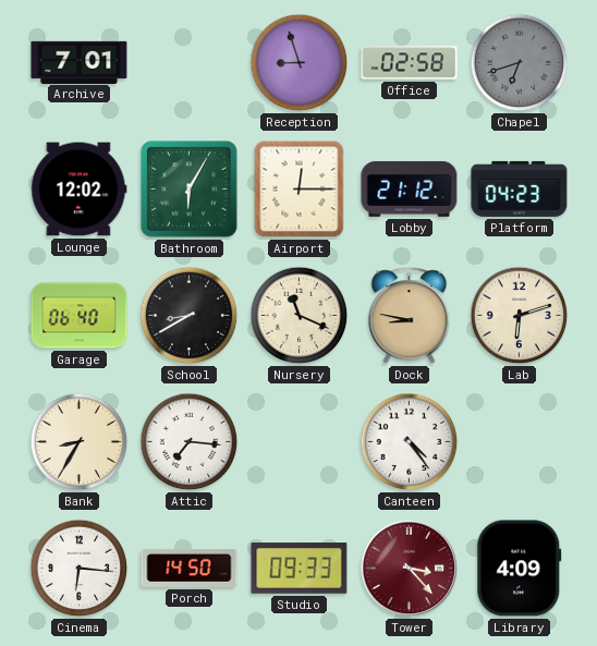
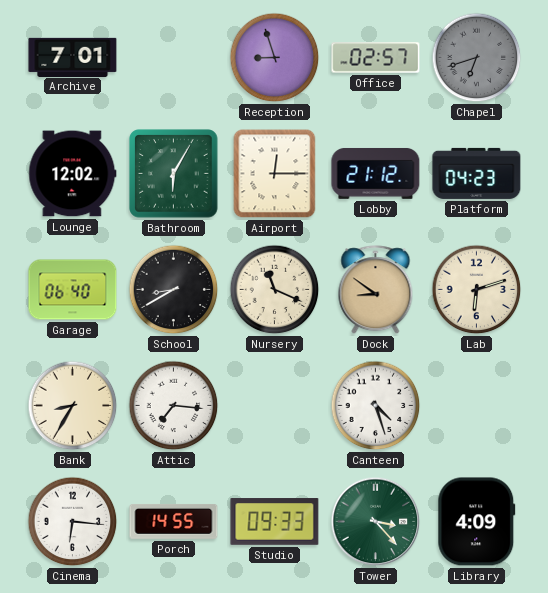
Office: 02:58 -> 02:57
Dock: 8:47 -> 8:51
Canteen: 4:24 -> 4:27
Porch: 14:50 -> 14:55
Tower dial: burgundy -> green
